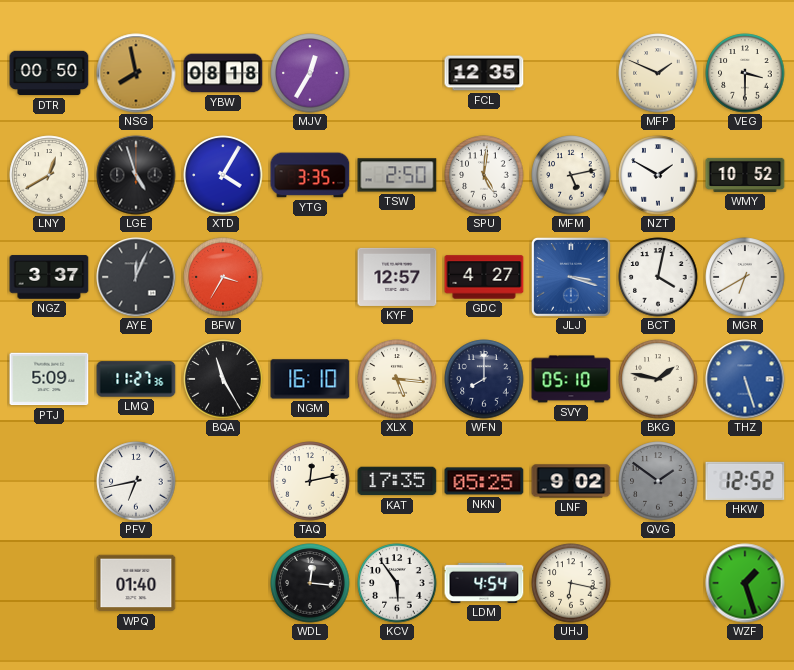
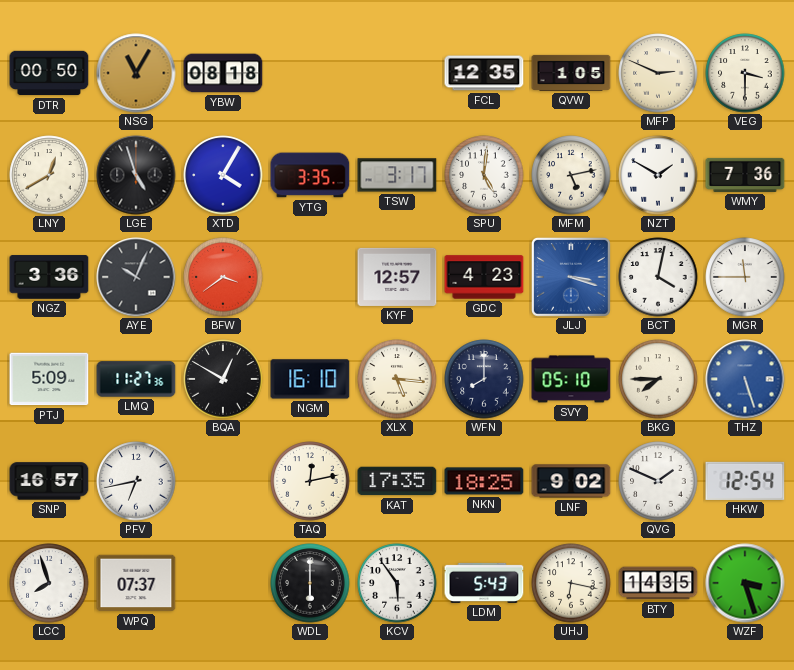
NSG: 7:58 -> 11:05
MJV: 12:35 -> none
QVW: none -> 1:05
MFP: 1:49 -> 2:49
TSW: 2:50 -> 3:17
WMY: 10:52 -> 7:36
NGZ: 3:37 -> 3:36
AYE: 12:04 -> 10:04
BFW: 3:35 -> 3:39
GDC: 4:27 -> 4:23
MGR: 6:40 -> 11:45
BQA: 11:25 -> 12:50
BKG: 1:47 -> 7:45
SNP: none -> 16:57
NKN: 05:25 -> 18:25
QVG: 1:51 -> 1:49
QVG dial: grey -> white
HKW: 12:52 -> 12:54
LCC: none -> 7:57
WPQ: 01:40 -> 07:37
WDL: 12:16 -> 6:00
LDM: 4:54 -> 5:43
BTY: none -> 14:35
WZF: 1:27 -> 3:27
